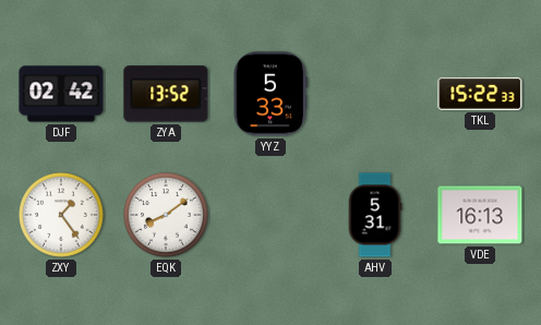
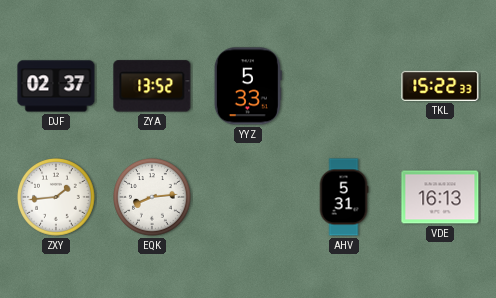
DJF: 02:42 -> 02:37
ZXY: 1:24 -> 1:44
EQK: 8:09 -> 8:14
